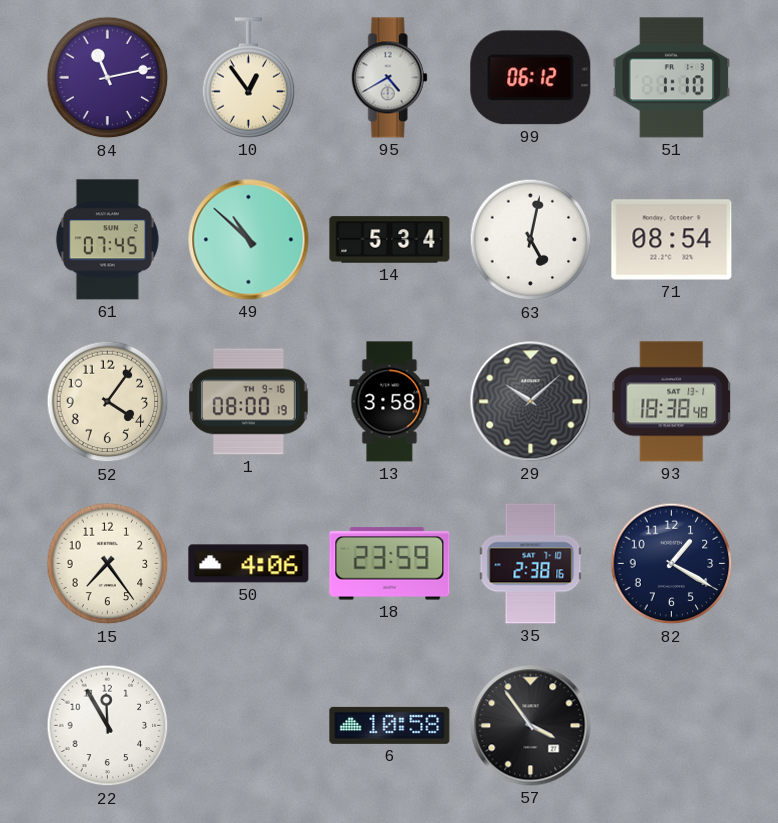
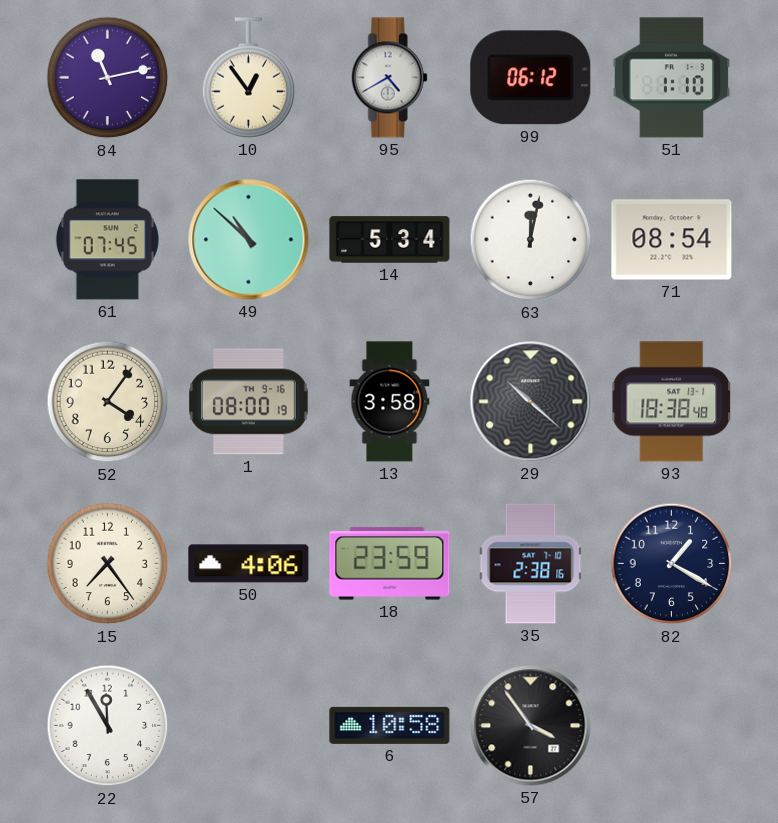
63: 5:02 -> 12:02
29: 10:08 -> 10:22
